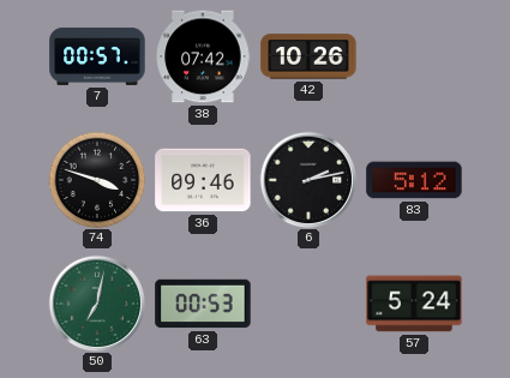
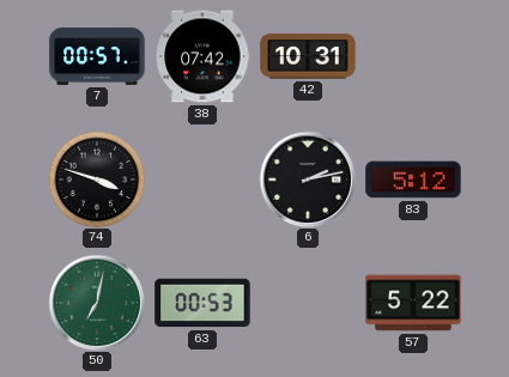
42: 10:26 -> 10:31
36: 09:46 -> none
57: 5:24 -> 5:22
